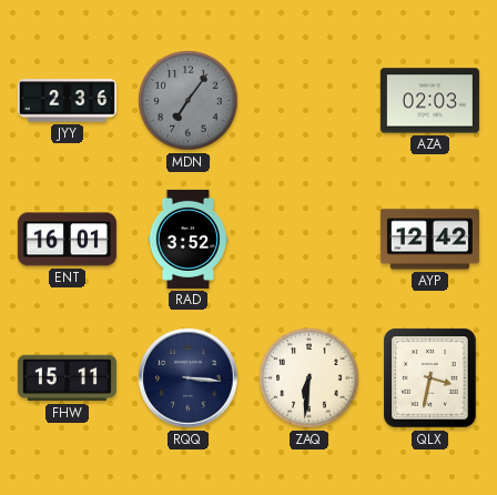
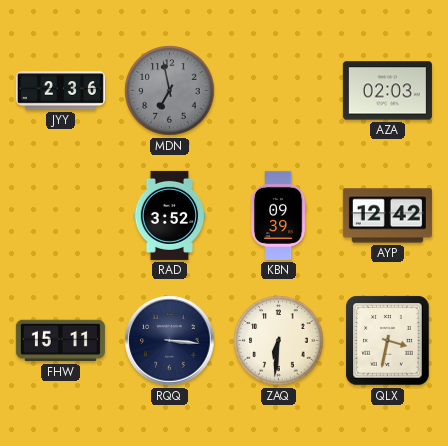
MDN: 7:06 -> 6:58
ENT: 16:01 -> none
KBN: none -> 09:39
